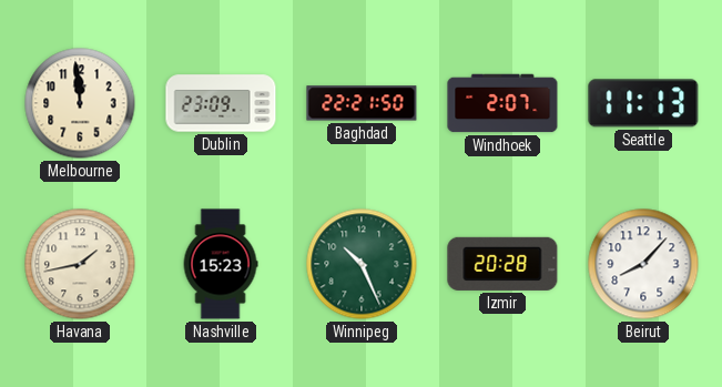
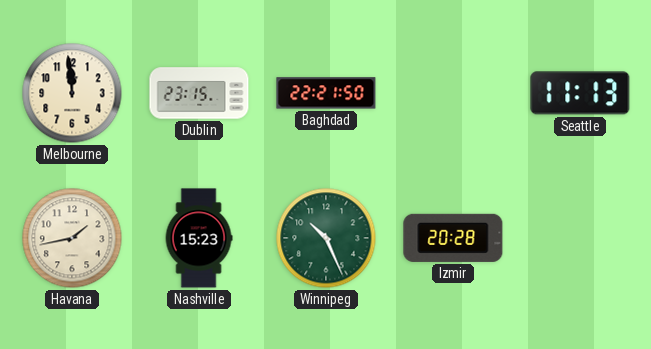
Dublin: 23:09 -> 23:15
Windhoek: 2:07 -> none
Beirut: 8:07 -> none
